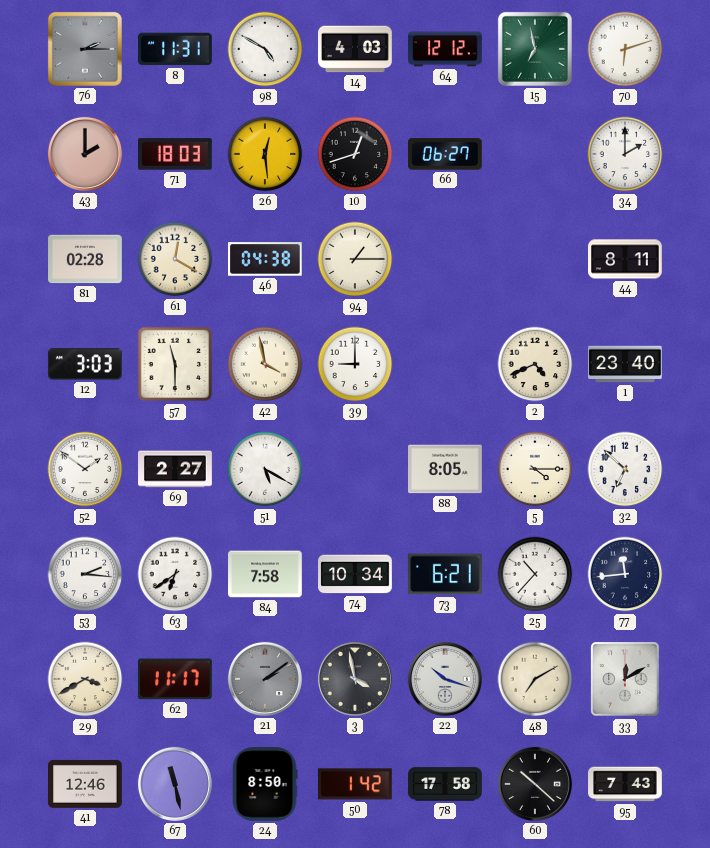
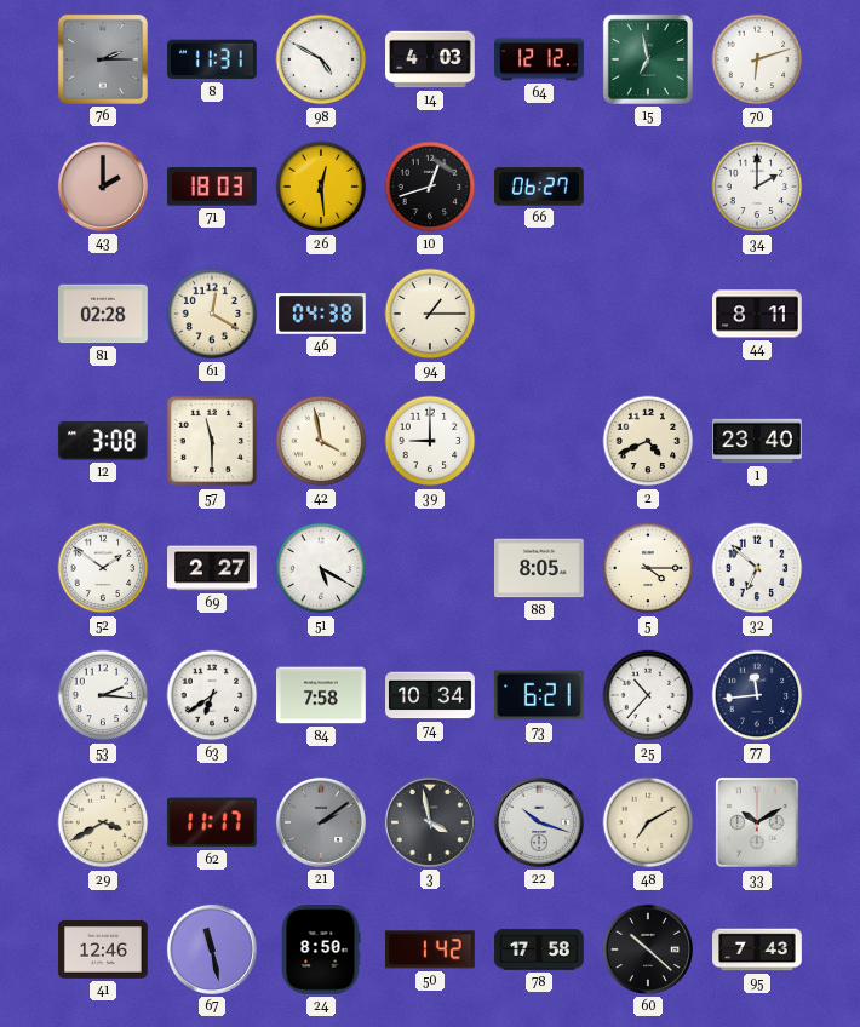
12: 3:03 -> 3:08
33: 12:10 -> 10:10
